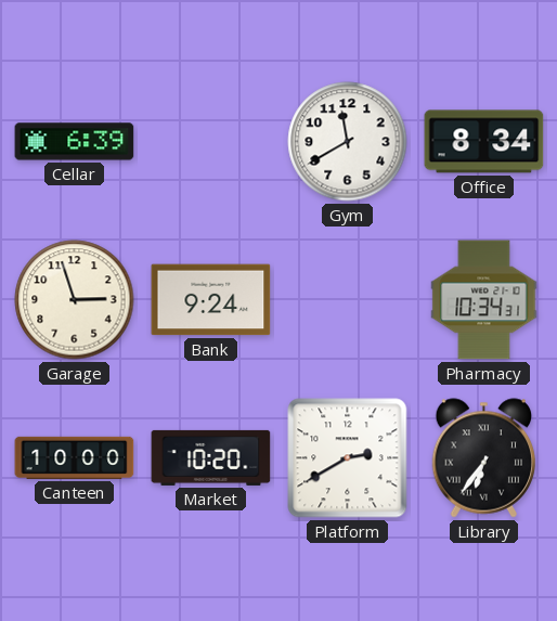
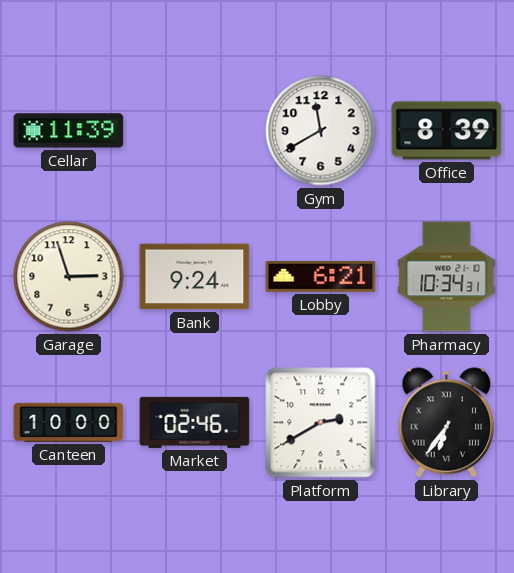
Cellar: 6:39 -> 11:39
Office: 8:34 -> 8:39
Lobby: none -> 6:21
Market: 10:20 -> 02:46
